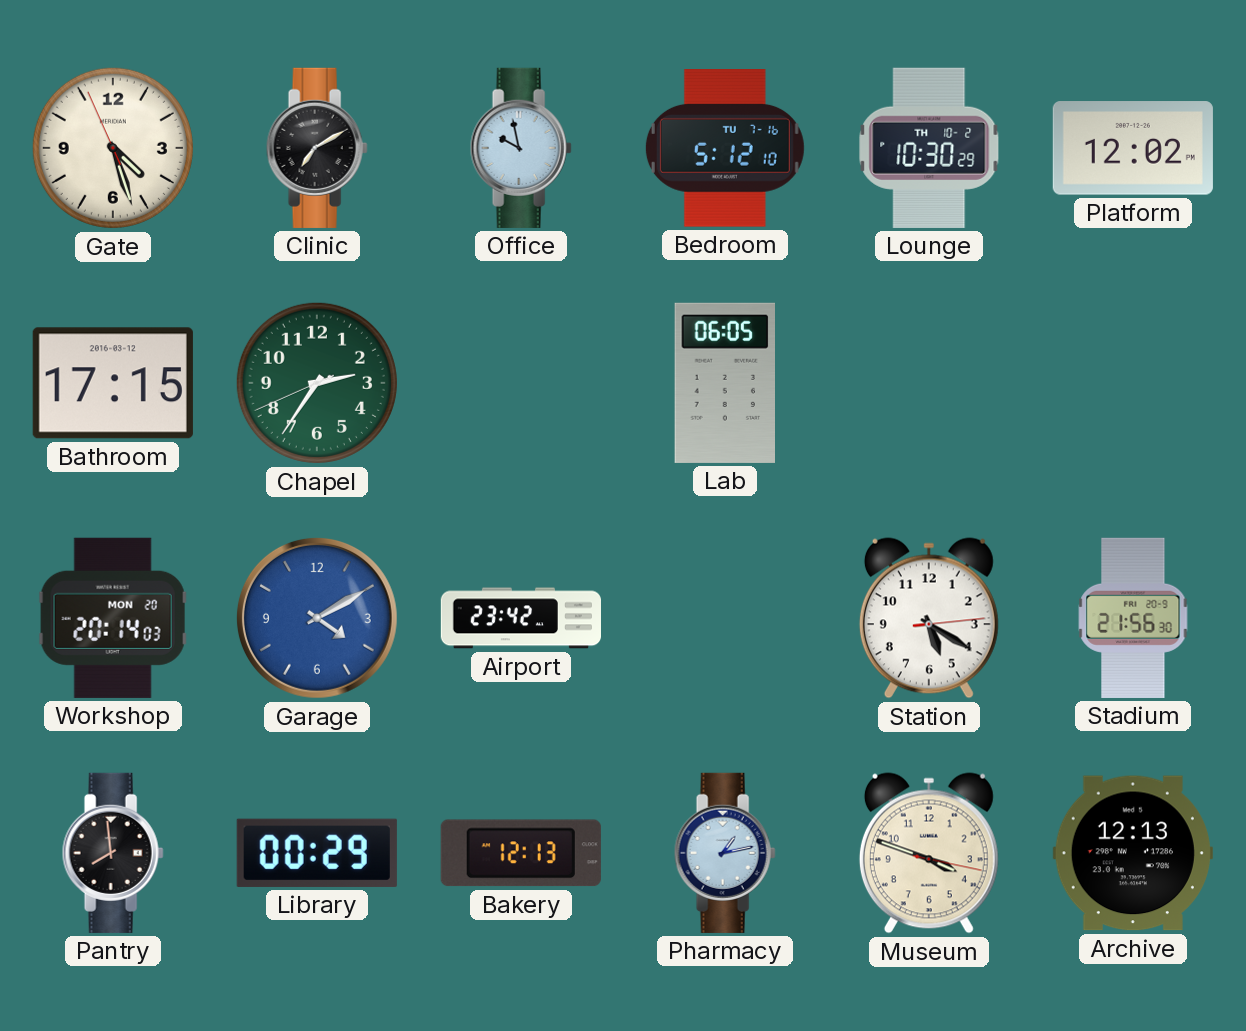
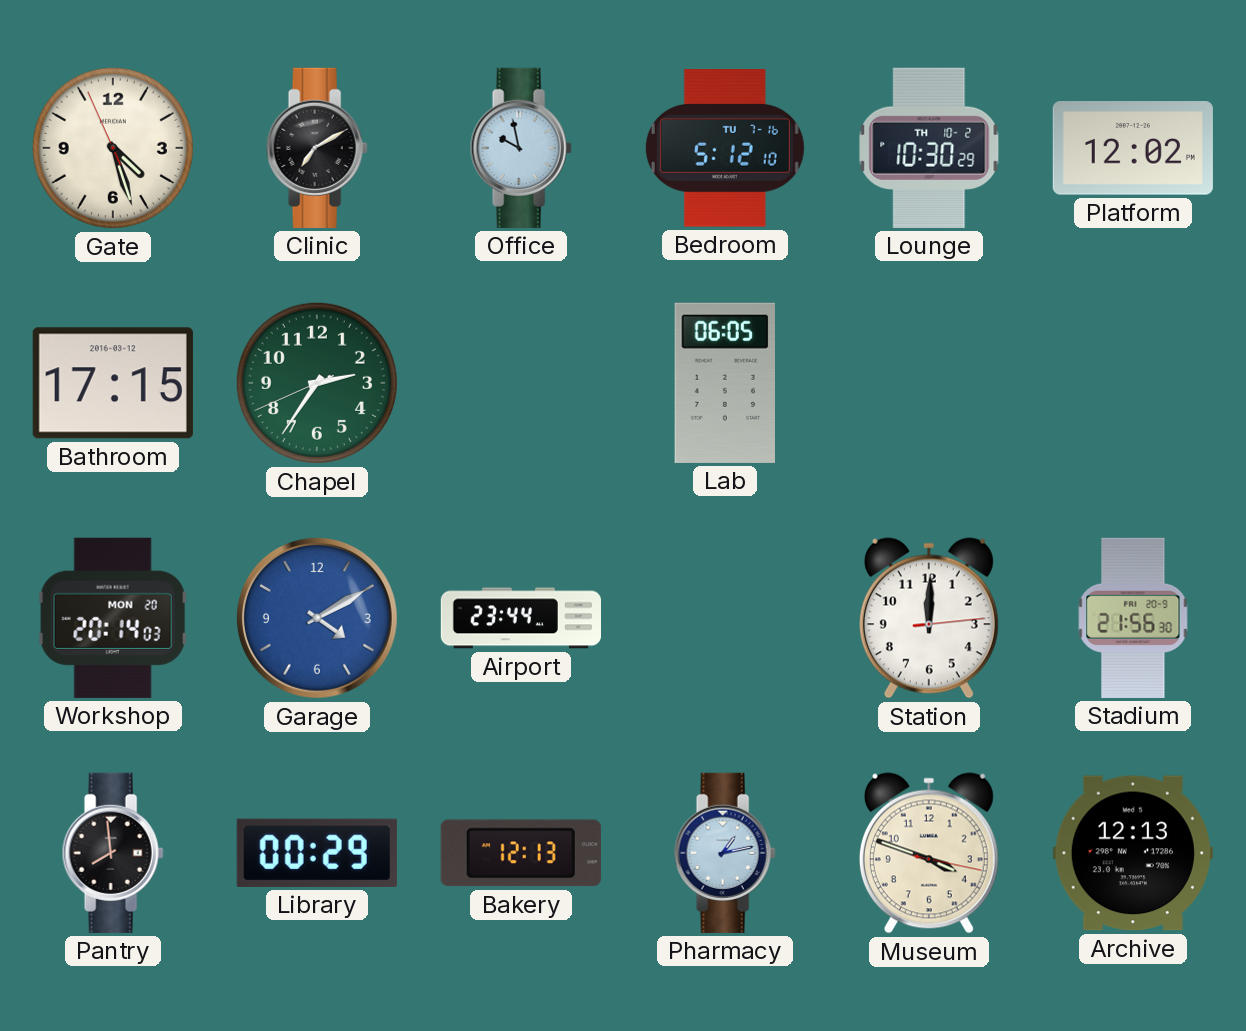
Airport: 23:42 -> 23:44
Station: 5:20 -> 12:00
